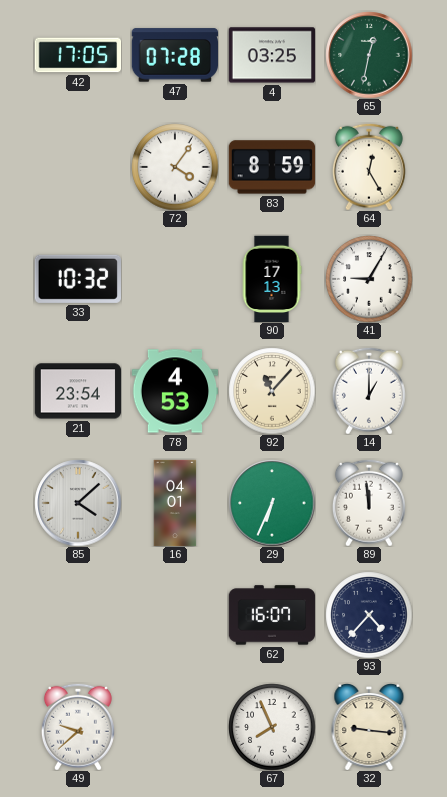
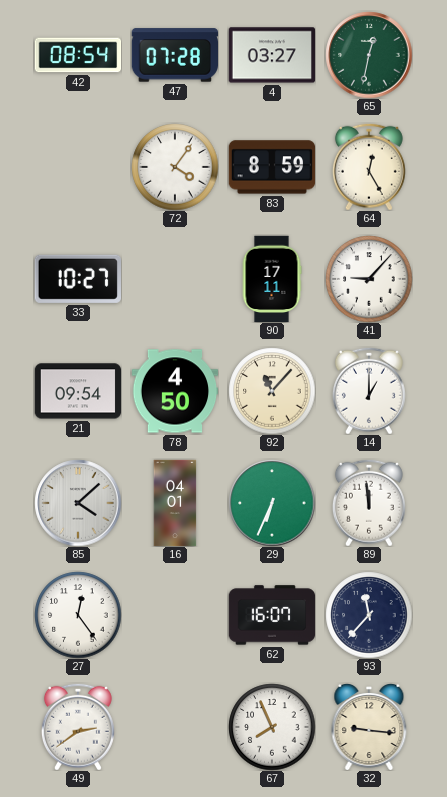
42: 17:05 -> 08:54
4: 03:25 -> 03:27
33: 10:32 -> 10:27
90: 17:13 -> 17:11
41: 9:05 -> 9:07
21: 23:54 -> 09:54
78: 4:53 -> 4:50
27: none -> 12:24
93: 4:37 -> 11:37
49: 9:38 -> 2:39
